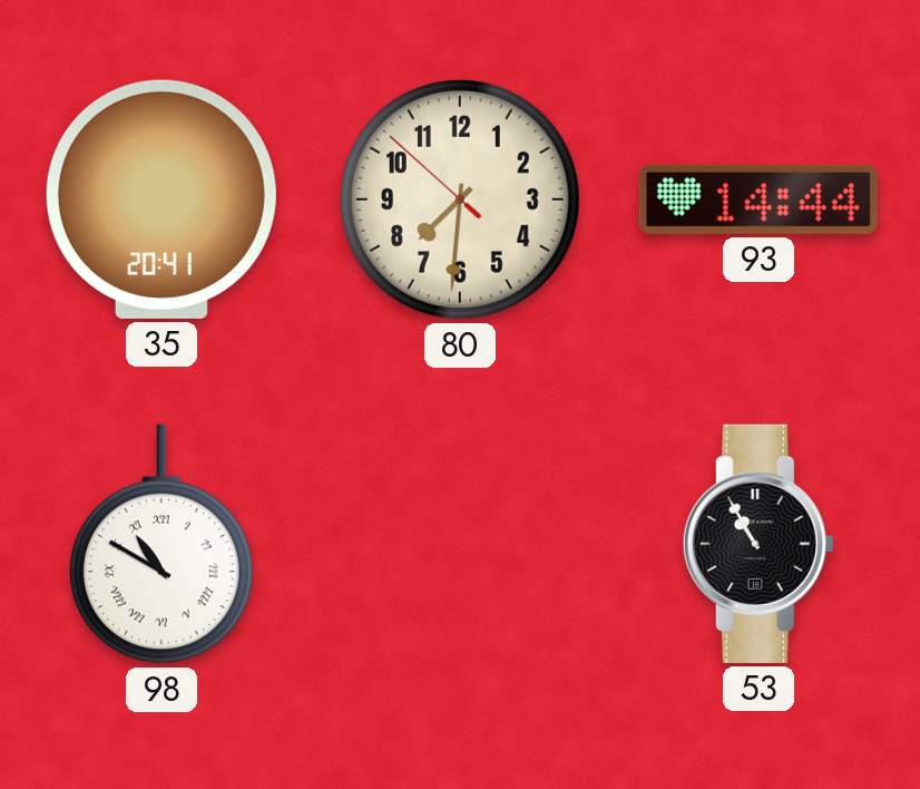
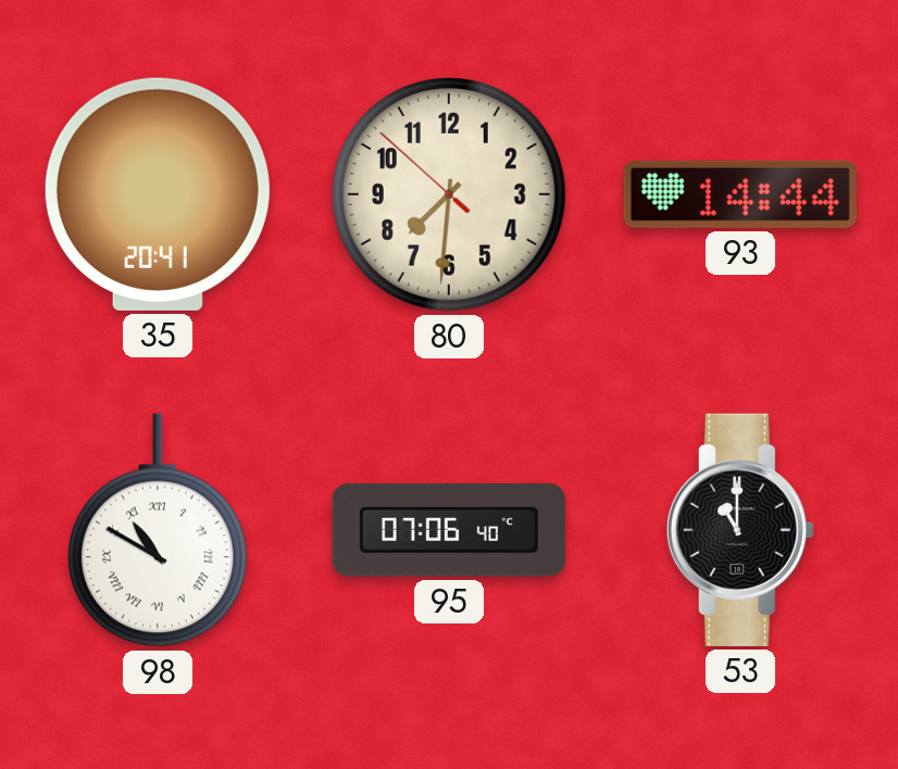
95: none -> 07:06
53: 10:55 -> 11:00
